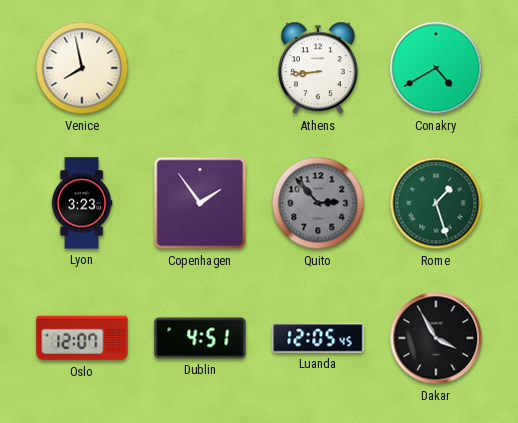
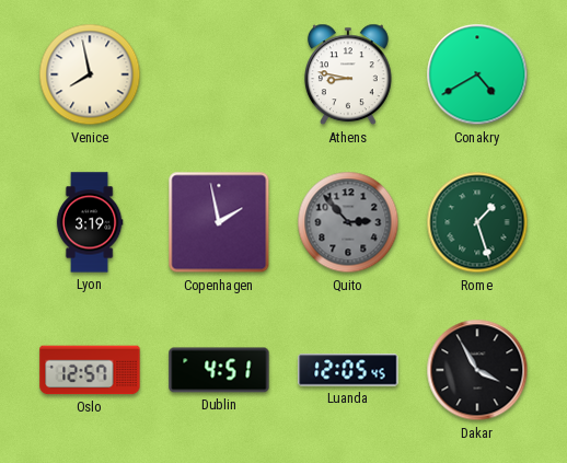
Athens: 8:44 -> 8:47
Lyon: 3:23 -> 3:19
Copenhagen: 1:54 -> 1:58
Oslo: 12:07 -> 12:57
